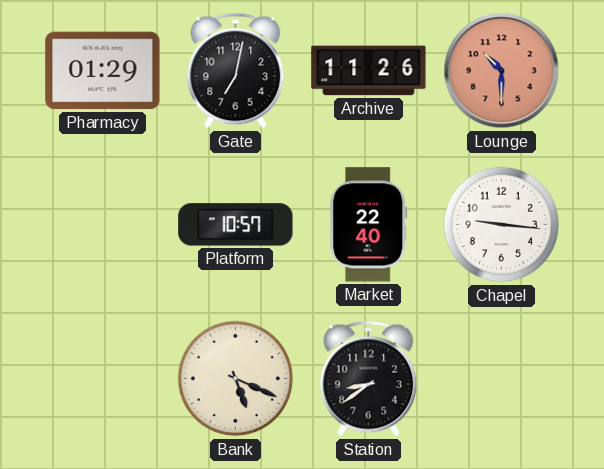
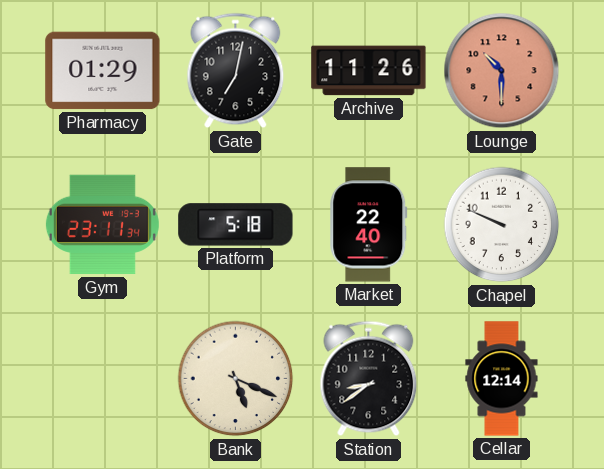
Gym: none -> 23:11
Platform: 10:57 -> 5:18
Chapel: 9:16 -> 9:49
Cellar: none -> 12:14
